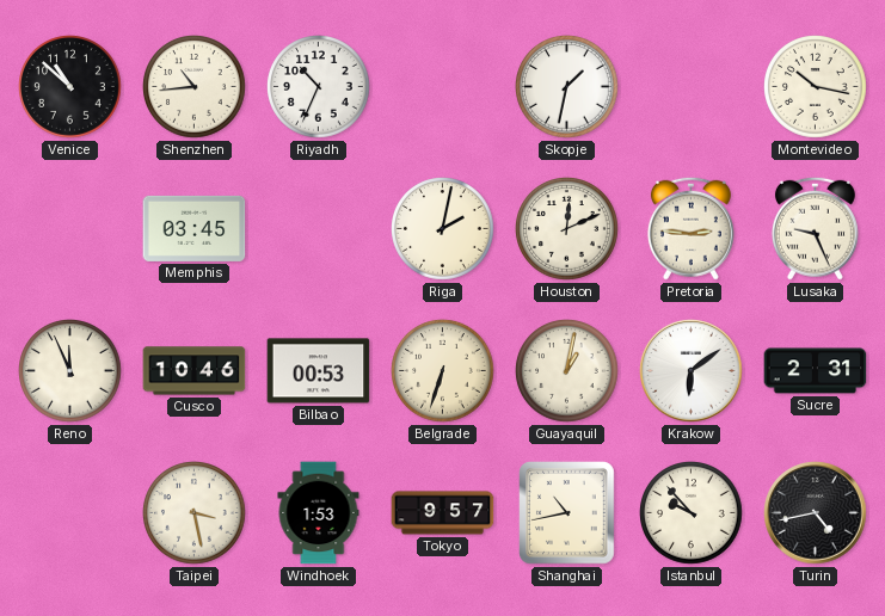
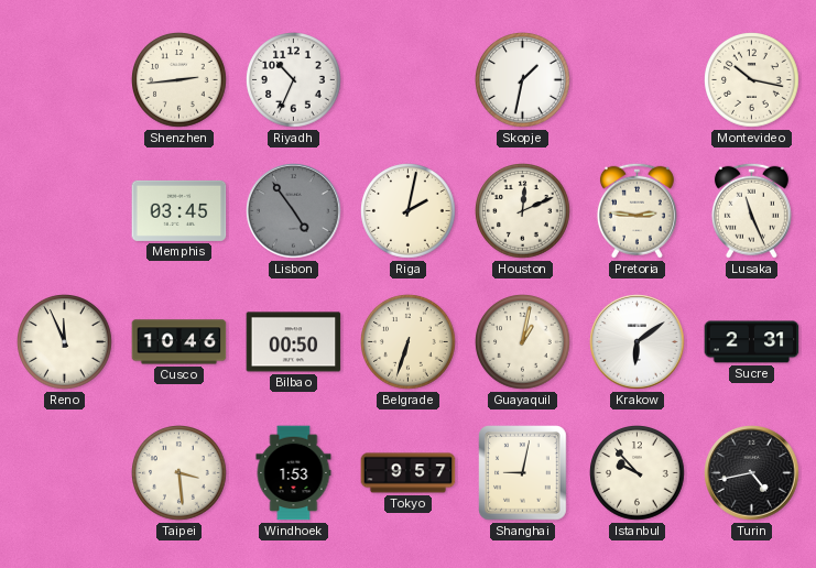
Venice: 10:52 -> none
Shenzhen: 10:44 -> 2:44
Lisbon: none -> 4:54
Lusaka: 9:26 -> 11:26
Bilbao: 00:53 -> 00:50
Taipei: 3:28 -> 3:29
Shanghai: 10:43 -> 9:02
